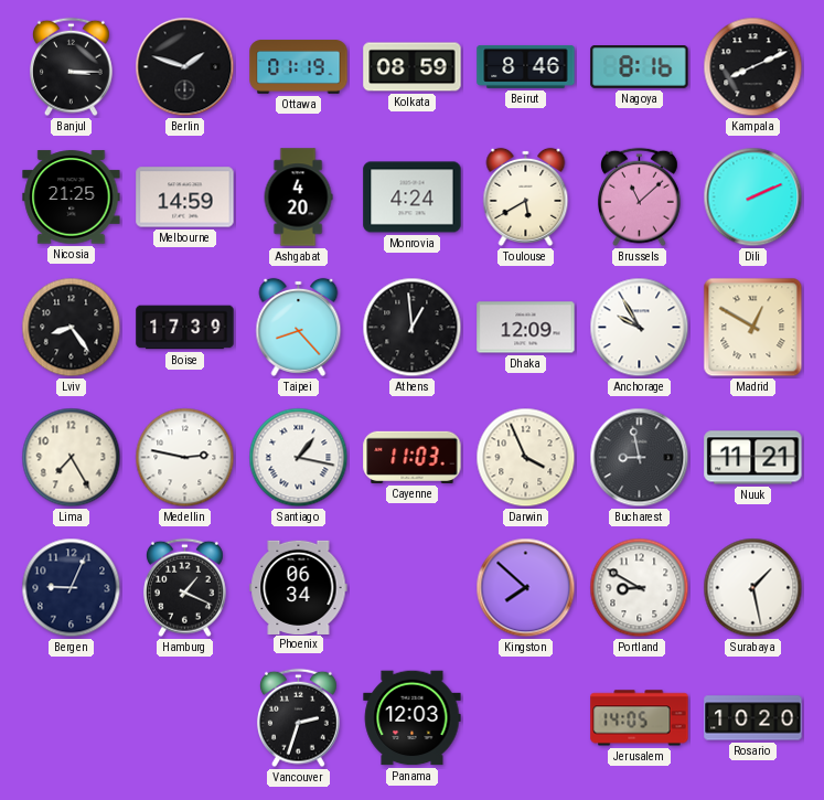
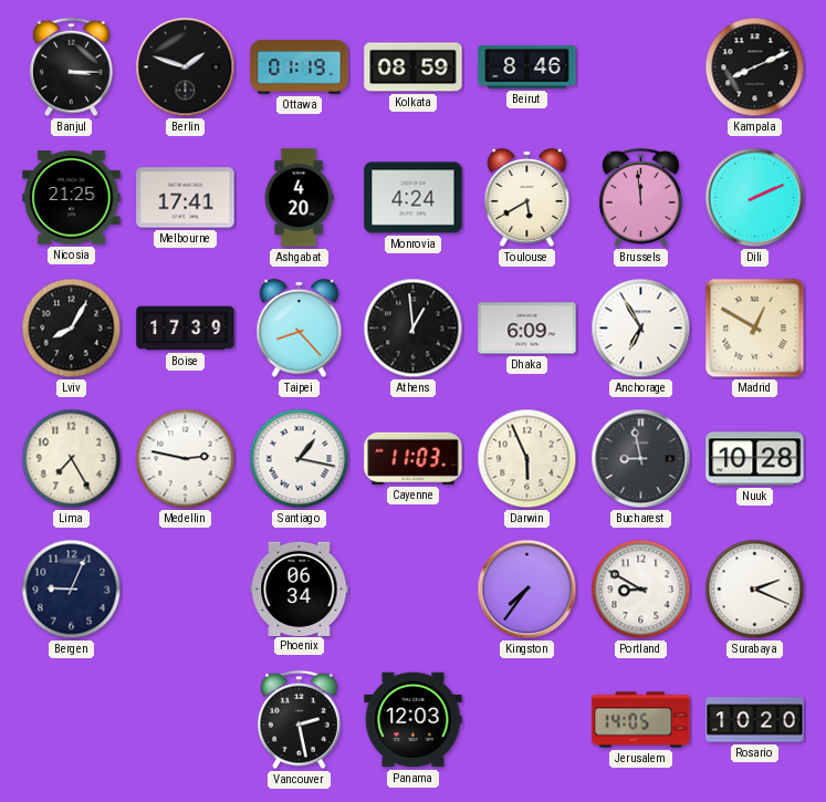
Nagoya: 8:16 -> none
Melbourne: 14:59 -> 17:41
Brussels: 11:08 -> 11:59
Lviv: 8:24 -> 8:05
Dhaka: 12:09 -> 6:09
Anchorage: 9:55 -> 6:55
Darwin: 3:56 -> 5:56
Nuuk: 11:21 -> 10:28
Hamburg: 1:19 -> none
Kingston: 7:52 -> 7:36
Surabaya: 1:28 -> 2:19
Vancouver: 2:33 -> 2:28
